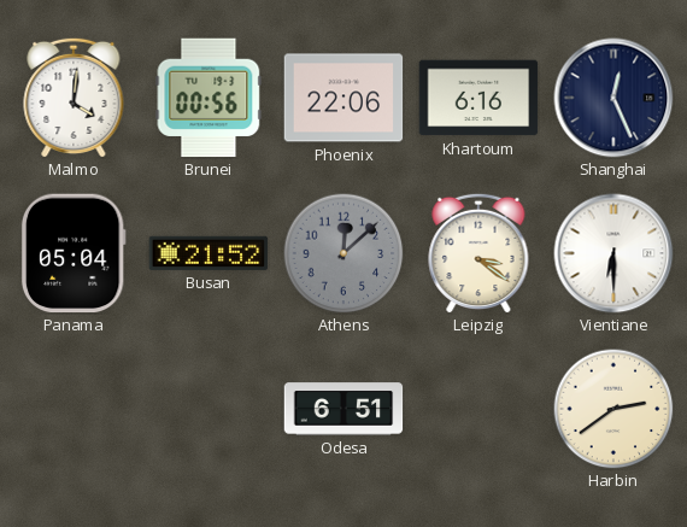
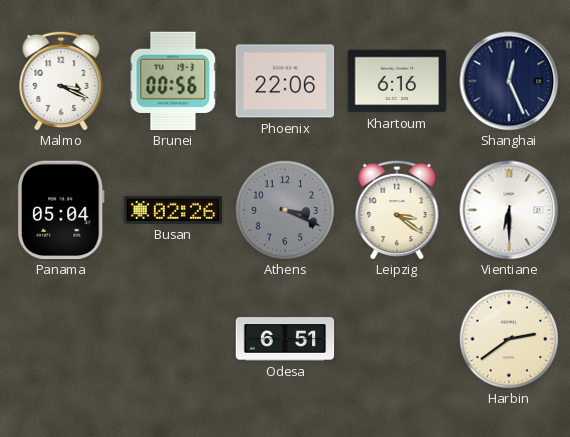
Malmo: 4:01 -> 3:19
Busan: 21:52 -> 02:26
Athens: 12:08 -> 3:19
